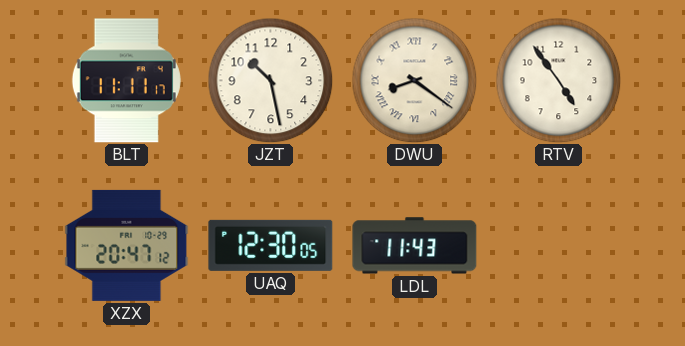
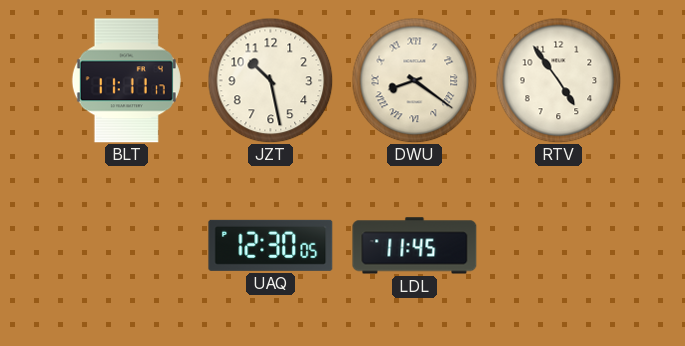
XZX: 20:47 -> none
LDL: 11:43 -> 11:45
